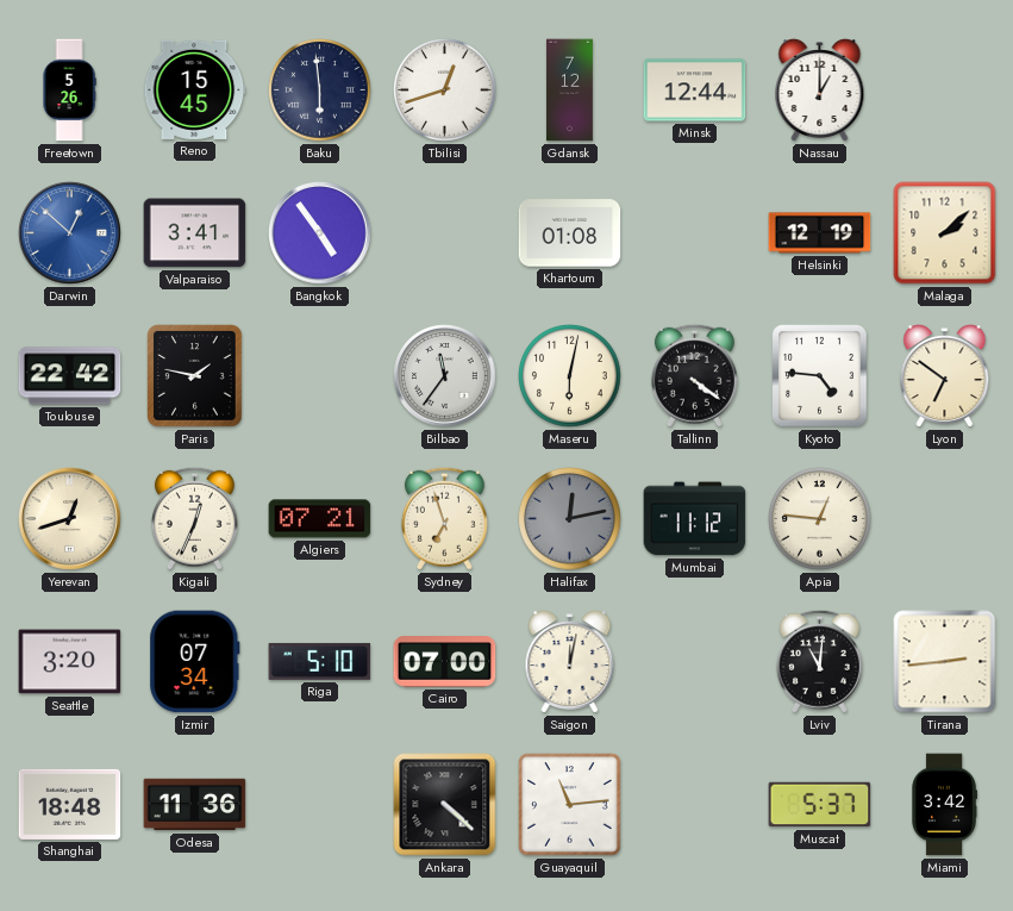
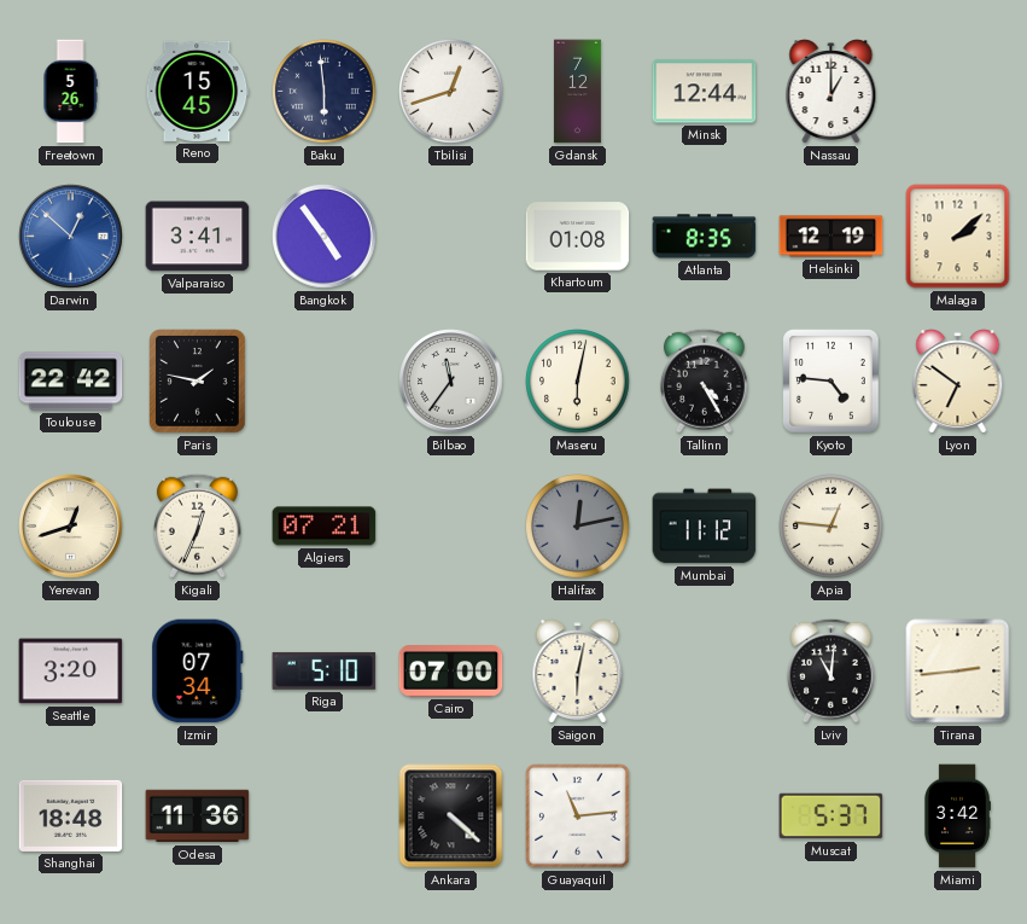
Atlanta: none -> 8:35
Tallinn: 4:21 -> 4:25
Sydney: 6:57 -> none
Saigon: 12:02 -> 6:02
